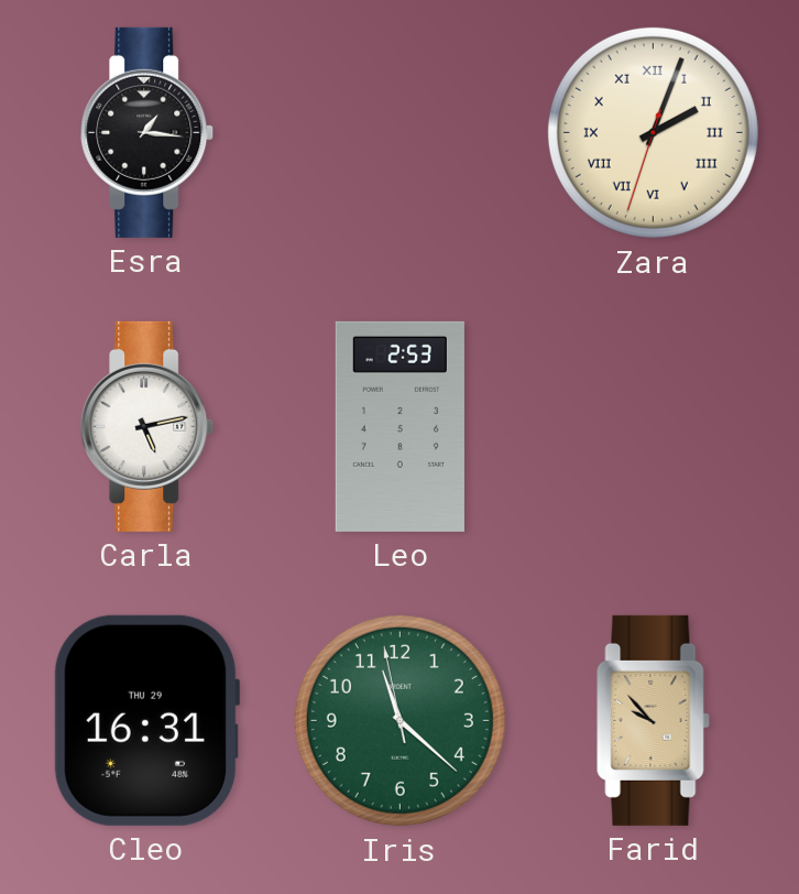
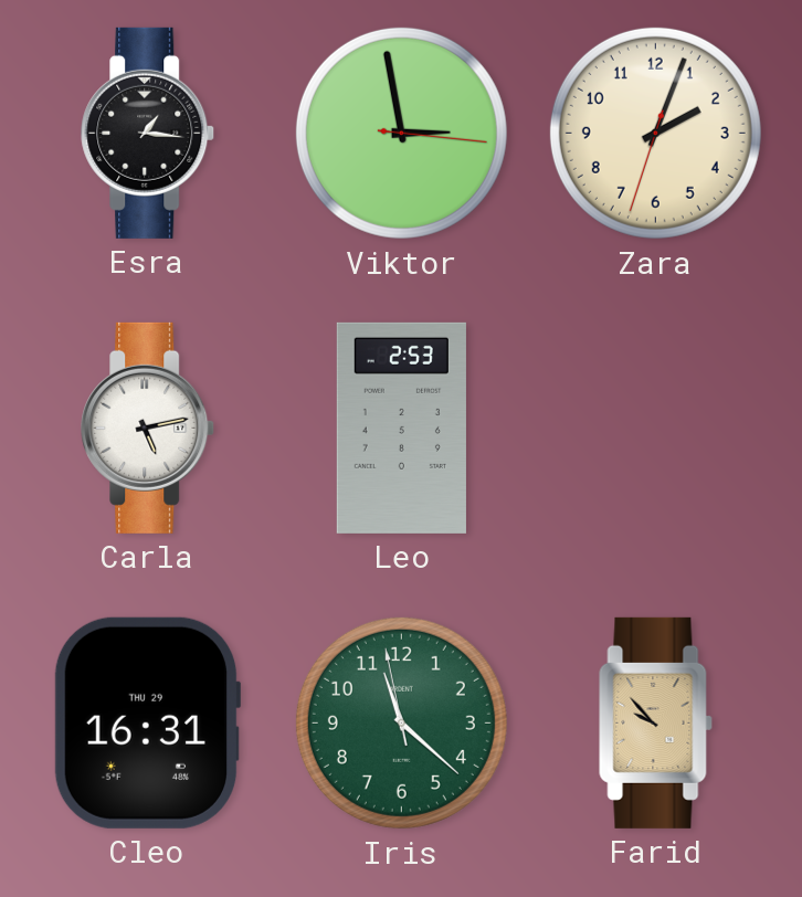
Viktor: none -> 2:58
Zara numerals: Roman -> Arabic
